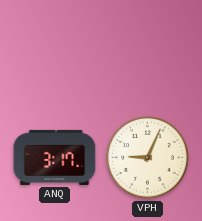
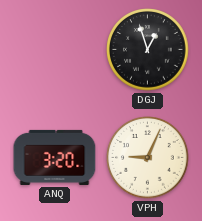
DGJ: none -> 12:57
ANQ: 3:17 -> 3:20
